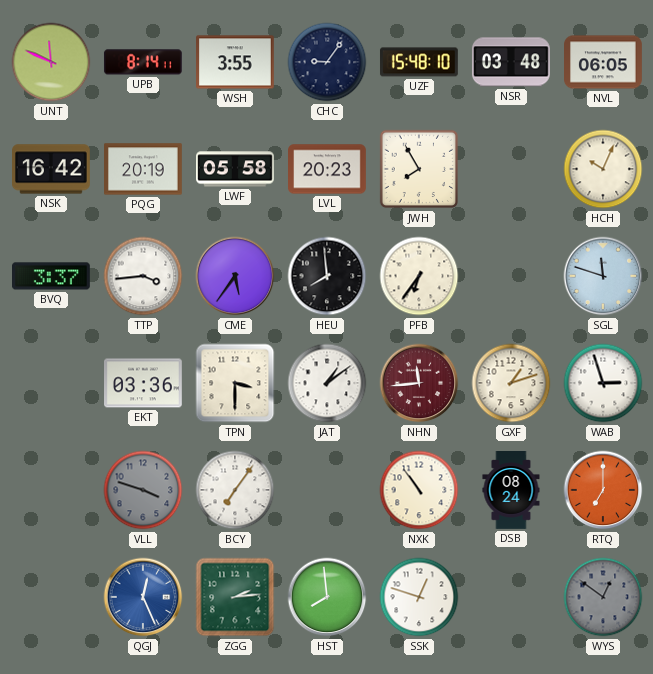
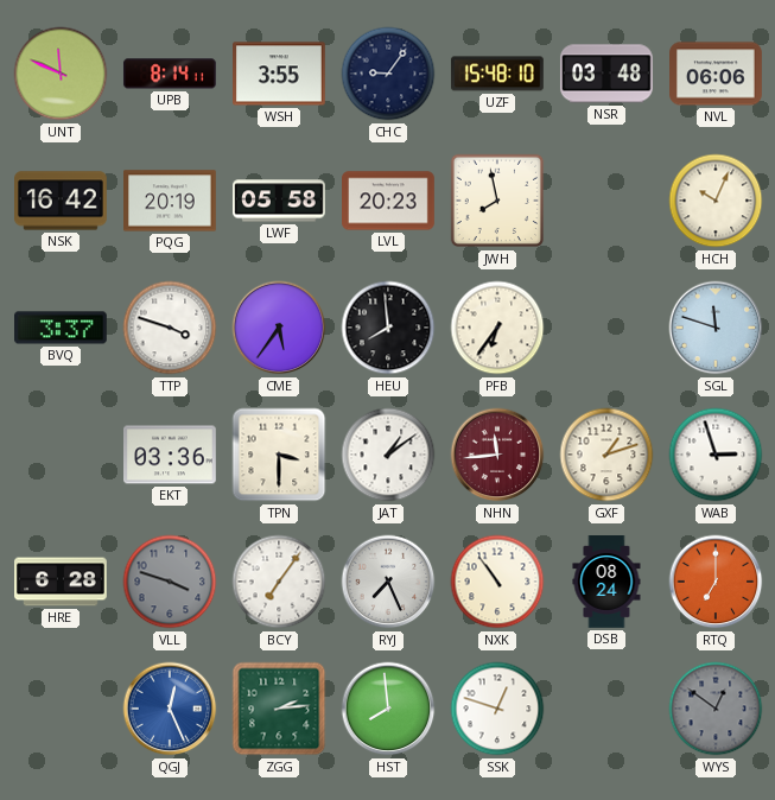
NVL: 06:05 -> 06:06
JWH: 7:55 -> 7:58
TTP: 3:44 -> 3:48
HRE: none -> 6:28
RYJ: none -> 7:26
